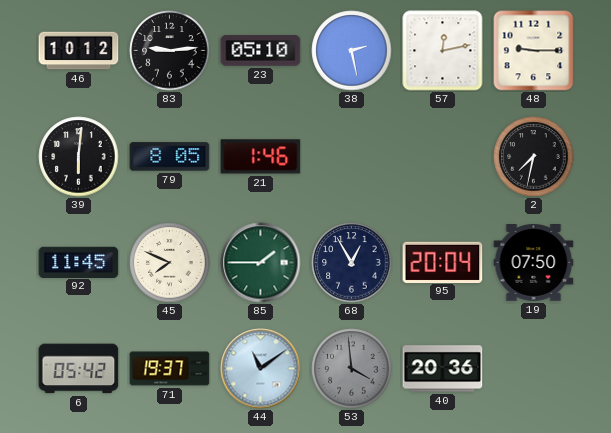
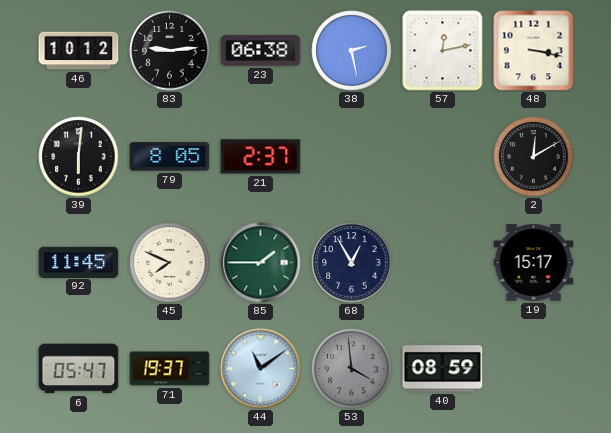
23: 05:10 -> 06:38
48: 9:15 -> 3:17
21: 1:46 -> 2:37
2: 7:32 -> 12:10
95: 20:04 -> none
19: 07:50 -> 15:17
6: 05:42 -> 05:47
40: 20:36 -> 08:59
